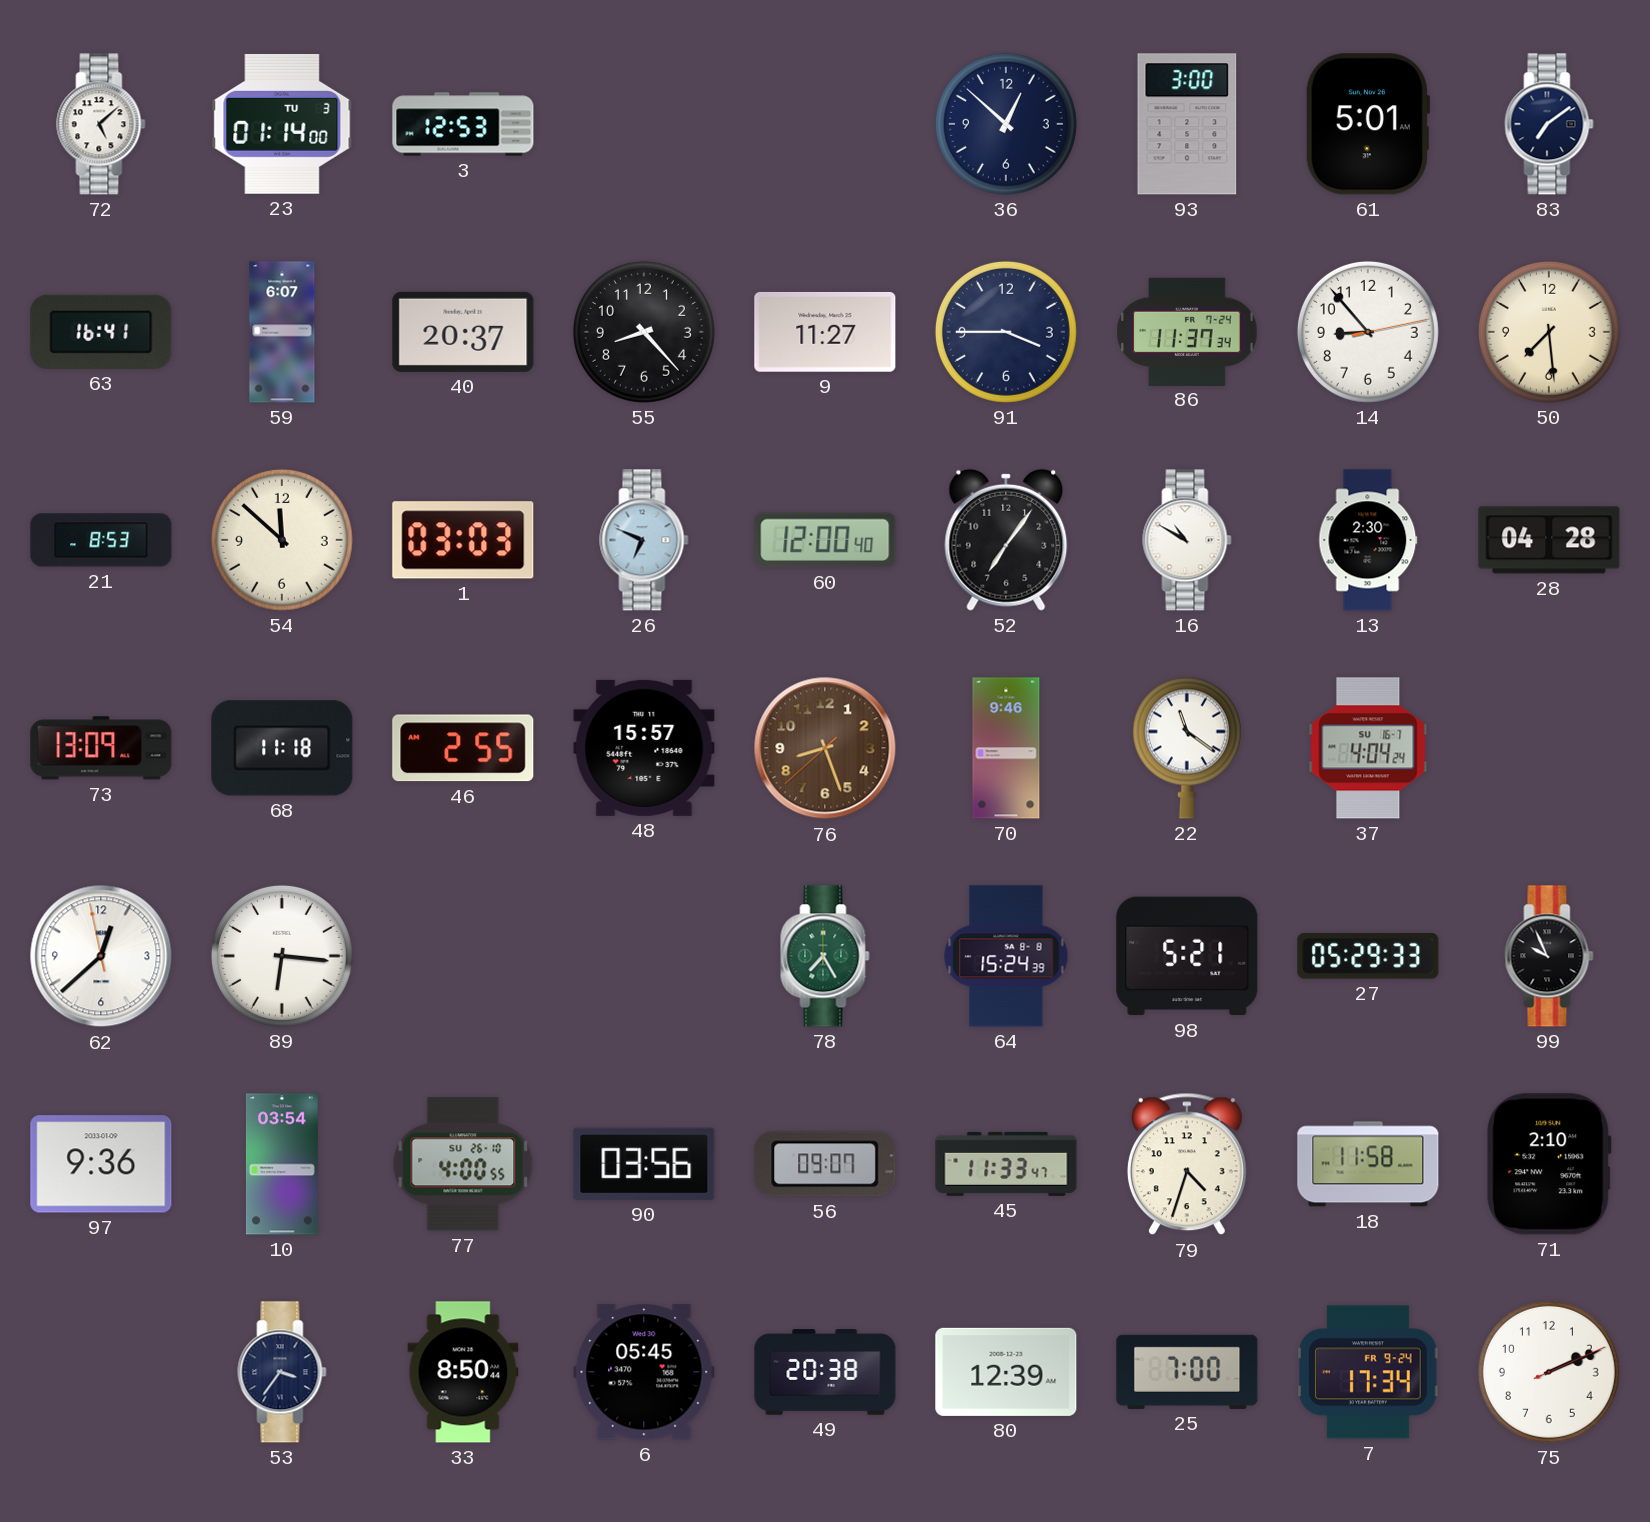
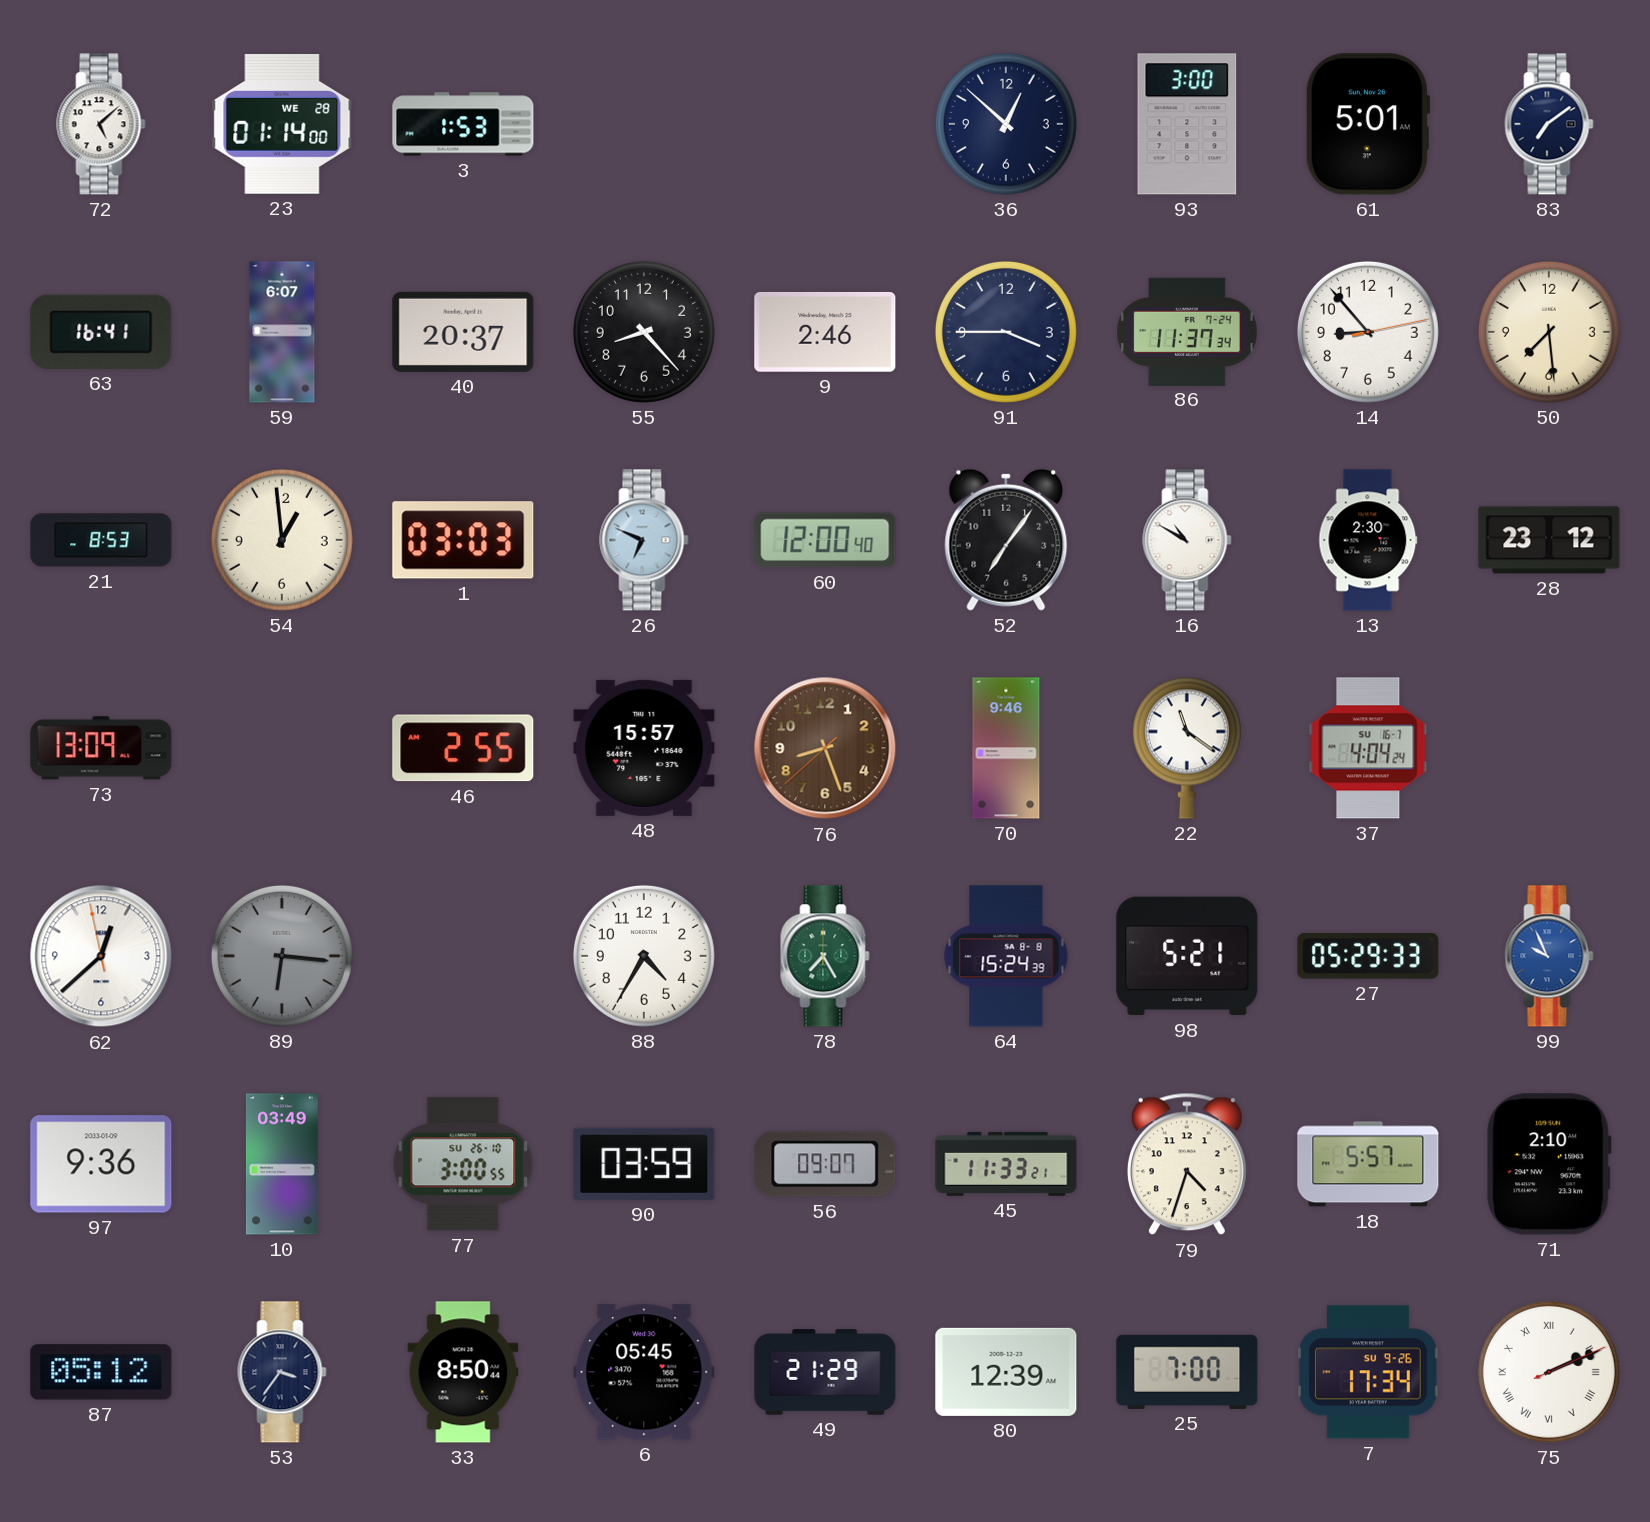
23 date: TU 3 -> WE 28
3: 12:53 -> 1:53
9: 11:27 -> 2:46
54: 11:52 -> 12:59
28: 04:28 -> 23:12
68: 11:18 -> none
89 dial: white -> grey
88: none -> 4:35
99 dial: black -> blue
10: 03:54 -> 03:49
77: 4:00 -> 3:00
90: 03:56 -> 03:59
45: 11:33:47 -> 11:33:21
18: 11:58 -> 5:57
87: none -> 05:12
49: 20:38 -> 21:29
7 date: FR 9-24 -> SU 9-26
75 numerals: Arabic -> Roman
